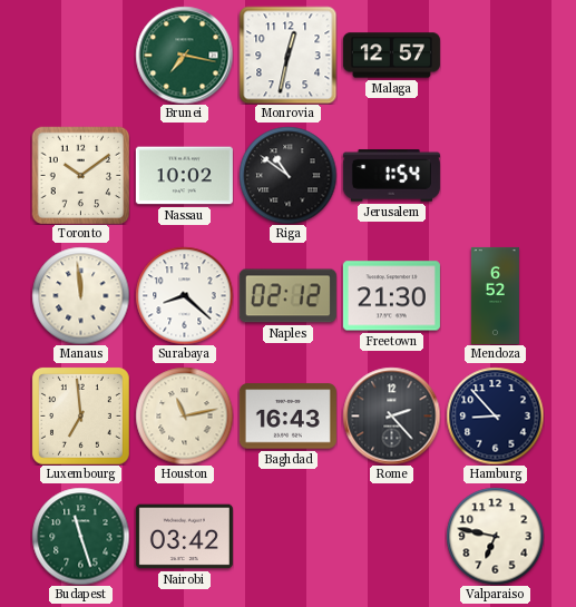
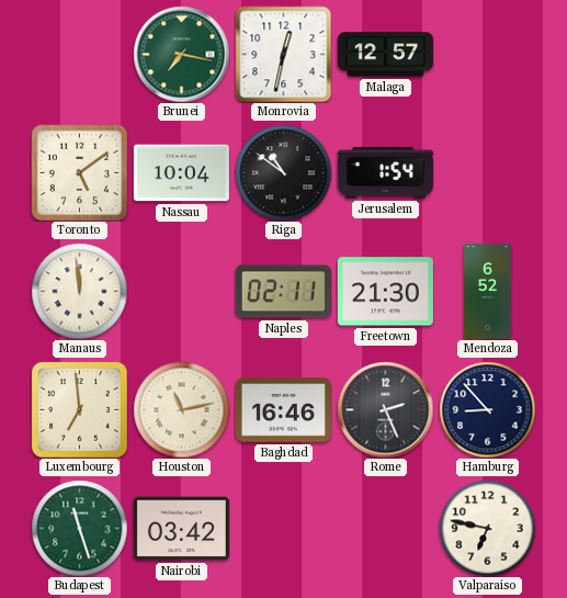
Toronto: 10:09 -> 5:09
Nassau: 10:02 -> 10:04
Surabaya: 8:22 -> none
Naples: 02:12 -> 02:11
Baghdad: 16:43 -> 16:46
Rome: 2:23 -> 2:26
